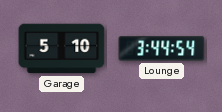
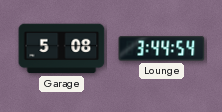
Garage: 5:10 -> 5:08
